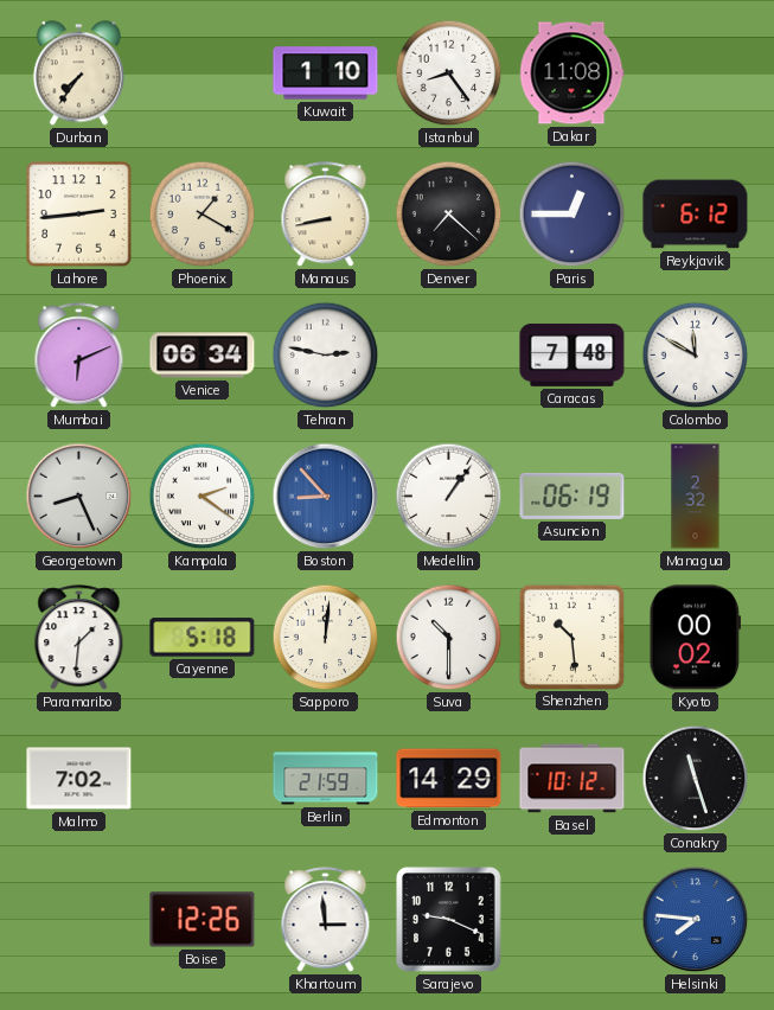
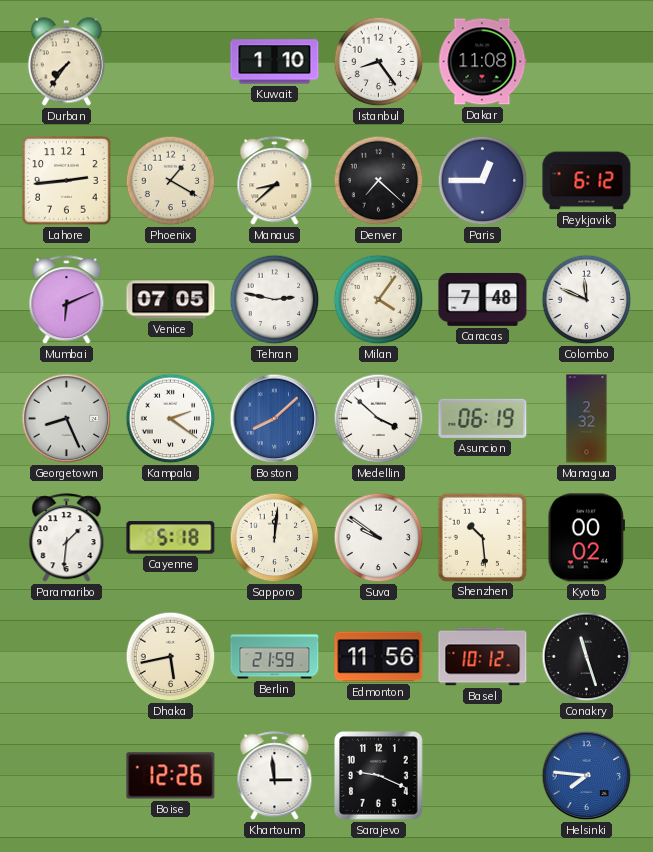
Manaus: 8:43 -> 8:38
Venice: 06:34 -> 07:05
Milan: none -> 4:06
Colombo: 11:50 -> 11:49
Boston: 8:53 -> 8:08
Medellin: 1:06 -> 3:52
Suva: 10:30 -> 9:51
Malmo: 7:02 -> none
Dhaka: none -> 5:43
Edmonton: 14:29 -> 11:56
